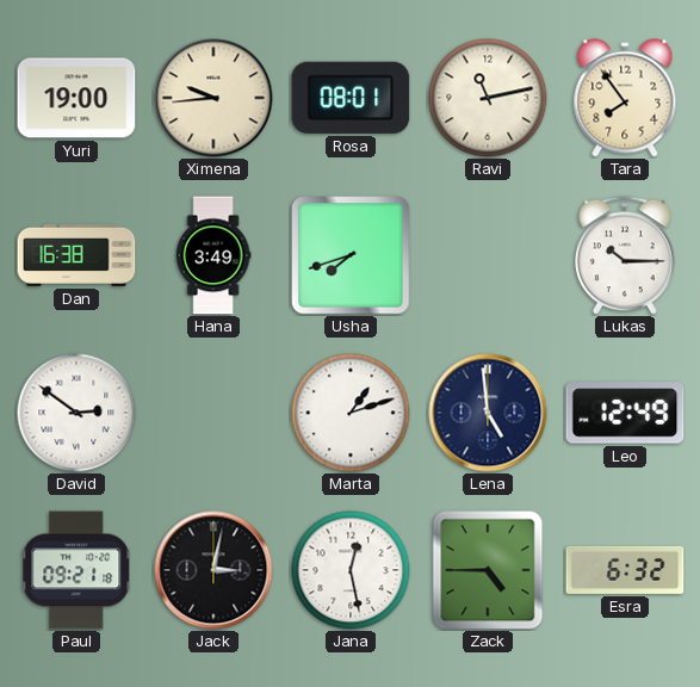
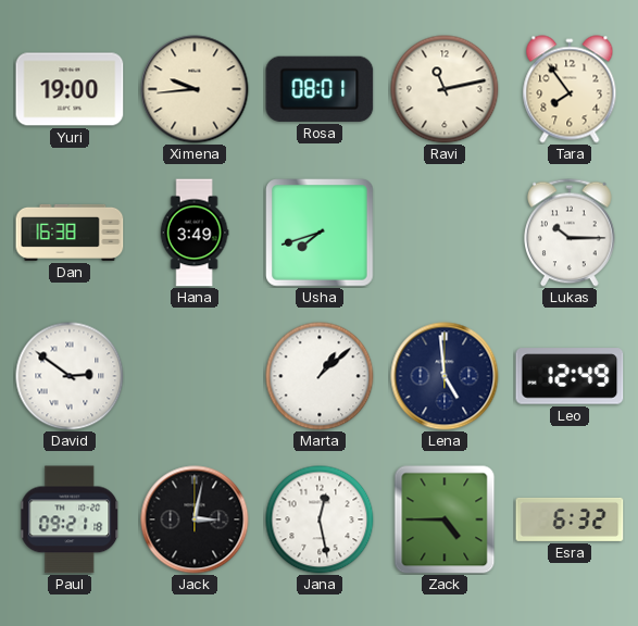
Marta: 1:12 -> 1:08
